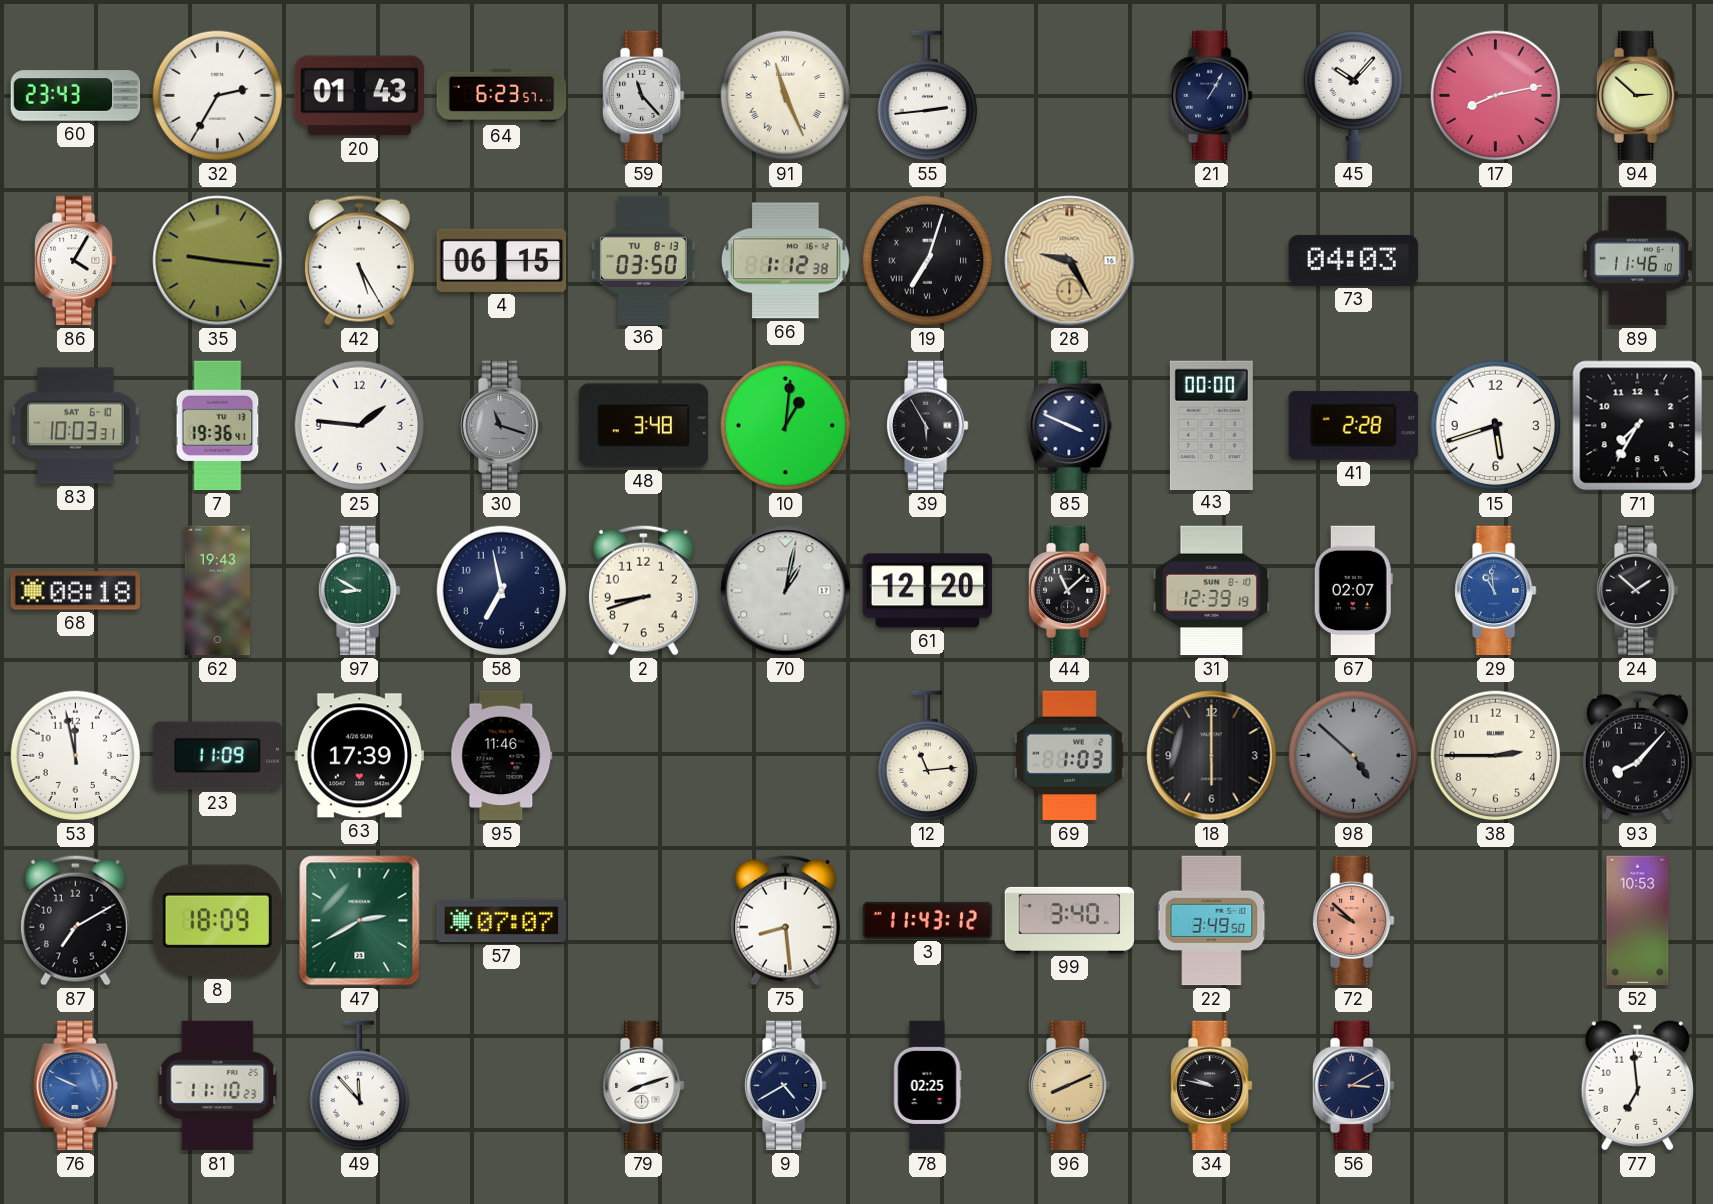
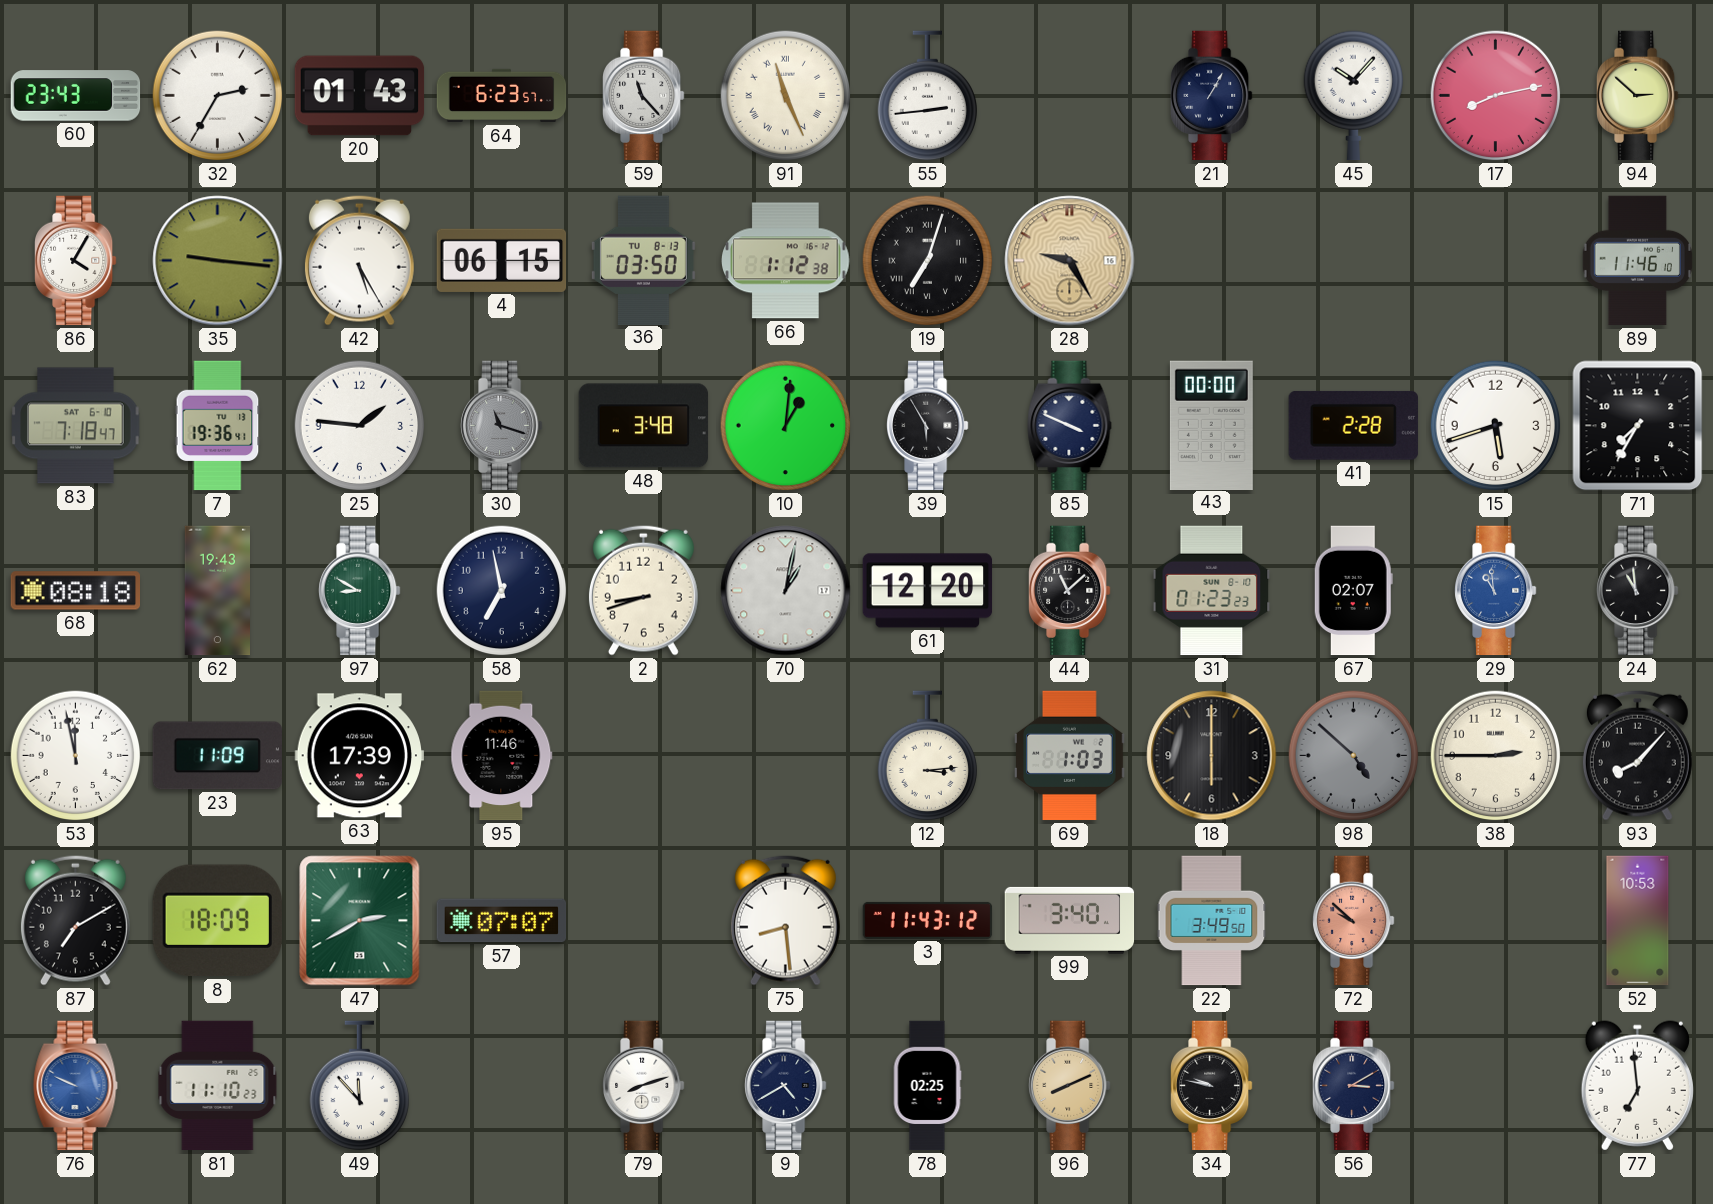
73: 04:03 -> none
83: 10:03 -> 7:18
31: 12:39 -> 01:23
24: 1:52 -> 10:59
12: 11:14 -> 3:14
